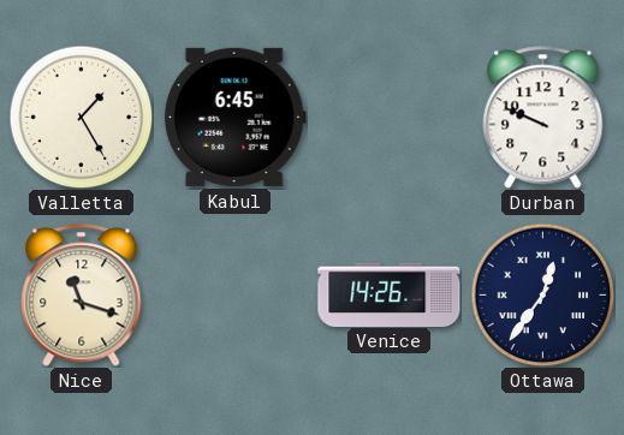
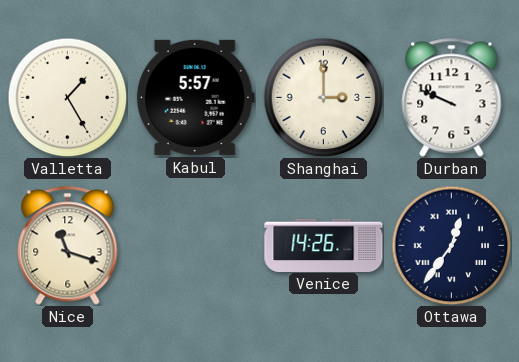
Kabul: 6:45 -> 5:57
Shanghai: none -> 3:00
